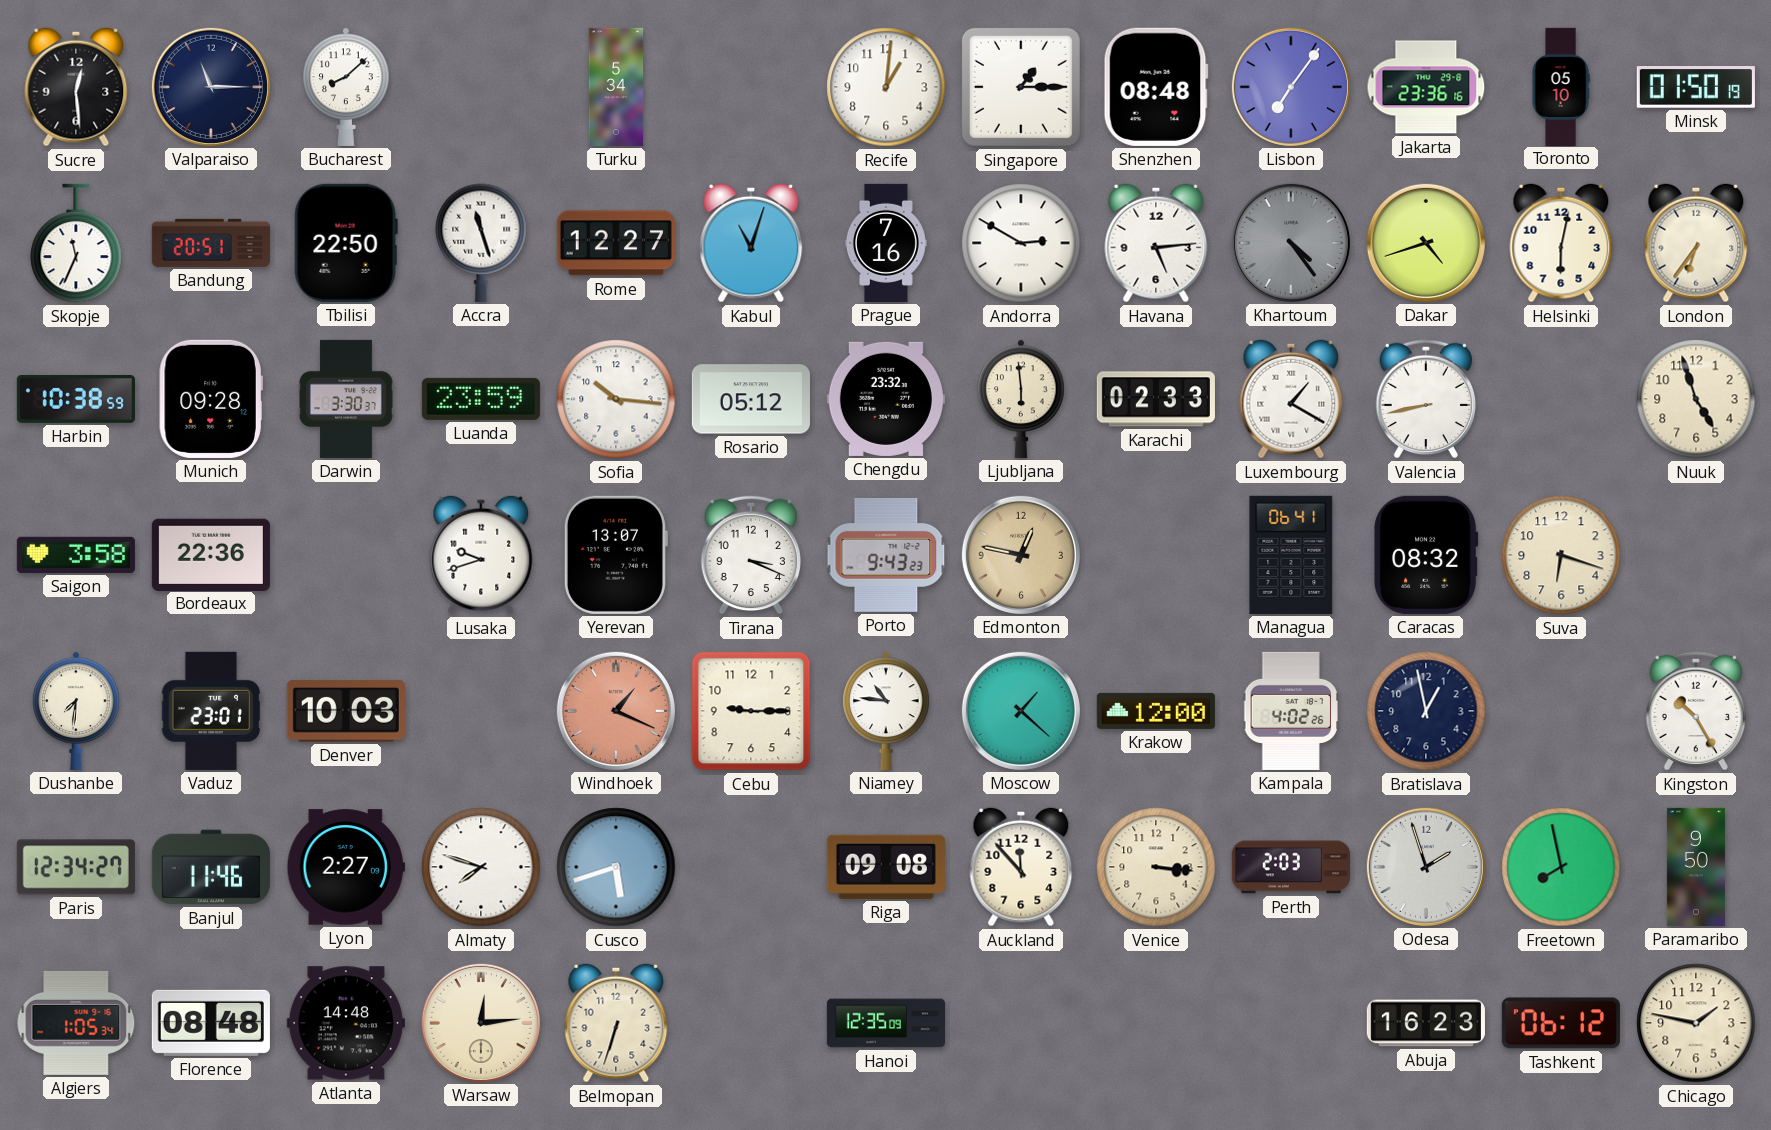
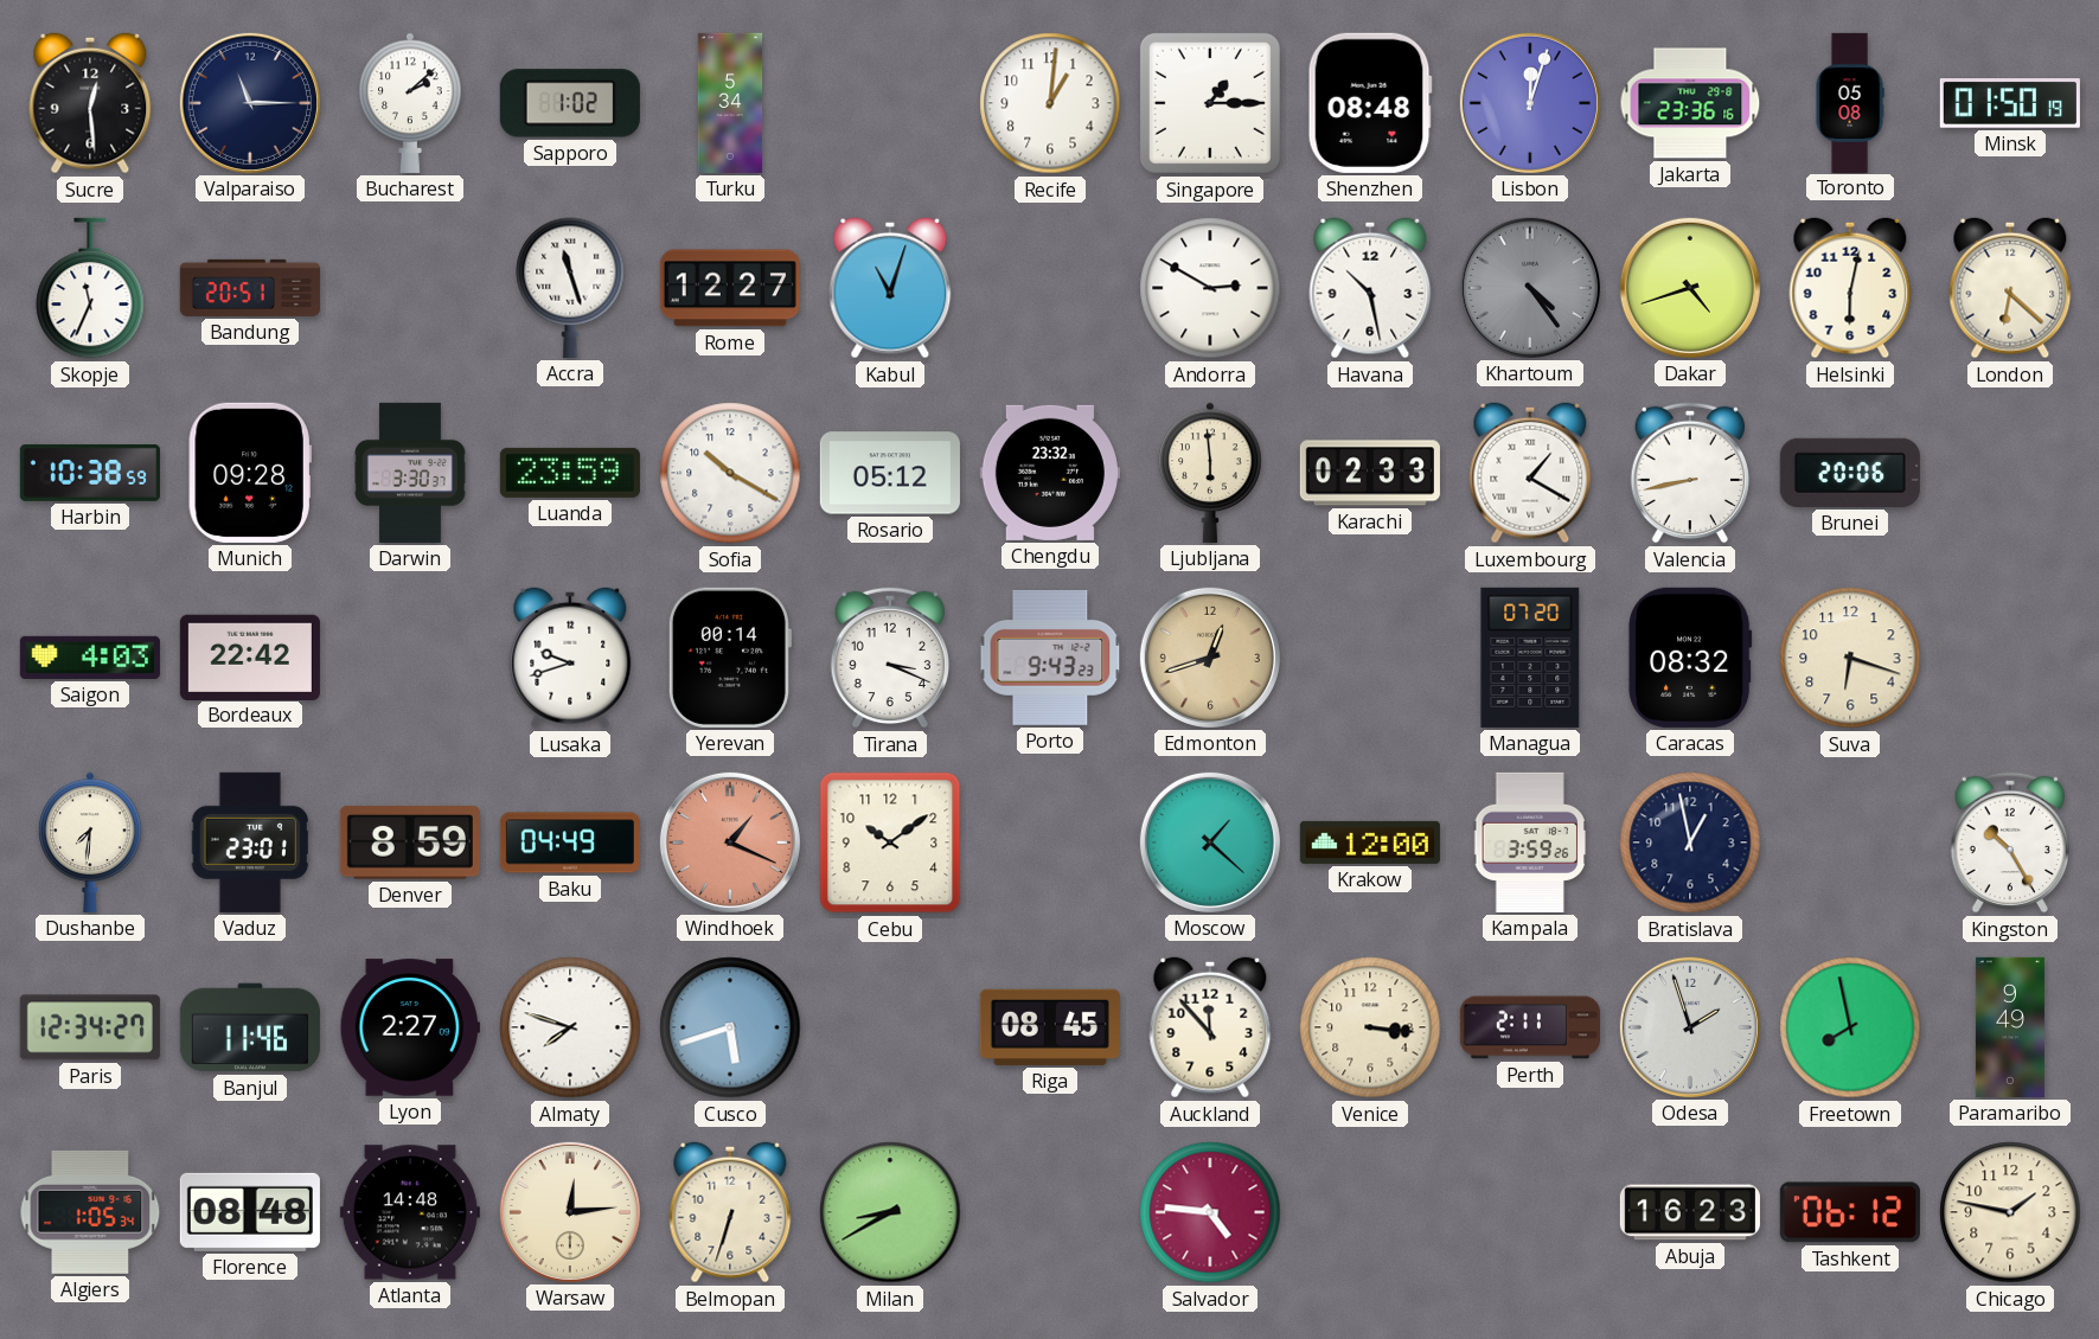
Bucharest: 8:08 -> 2:08
Sapporo: none -> 1:02
Lisbon: 7:06 -> 12:03
Toronto: 05:10 -> 05:08
Tbilisi: 22:50 -> none
Prague: 7:16 -> none
Havana: 5:14 -> 10:28
London: 6:36 -> 6:22
Sofia: 10:16 -> 10:20
Brunei: none -> 20:06
Nuuk: 4:57 -> none
Saigon: 3:58 -> 4:03
Bordeaux: 22:36 -> 22:42
Yerevan: 13:07 -> 00:14
Edmonton: 12:47 -> 12:42
Managua: 06:41 -> 07:20
Denver: 10:03 -> 8:59
Baku: none -> 04:49
Cebu: 9:15 -> 10:09
Niamey: 10:46 -> none
Kampala: 4:02 -> 3:59
Riga: 09:08 -> 08:45
Perth: 2:03 -> 2:11
Paramaribo: 9:50 -> 9:49
Milan: none -> 8:40
Hanoi: 12:35 -> none
Salvador: none -> 4:46
